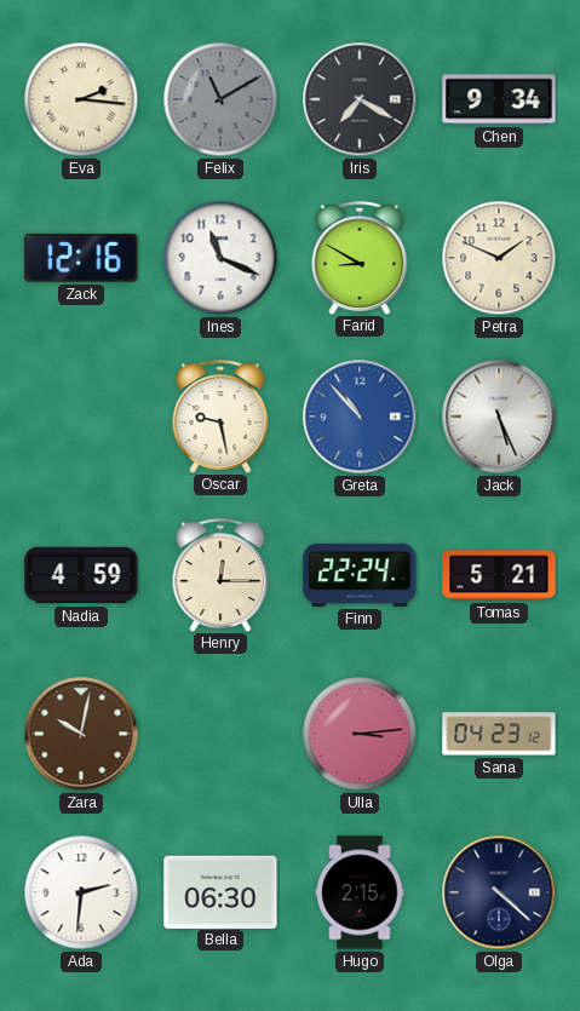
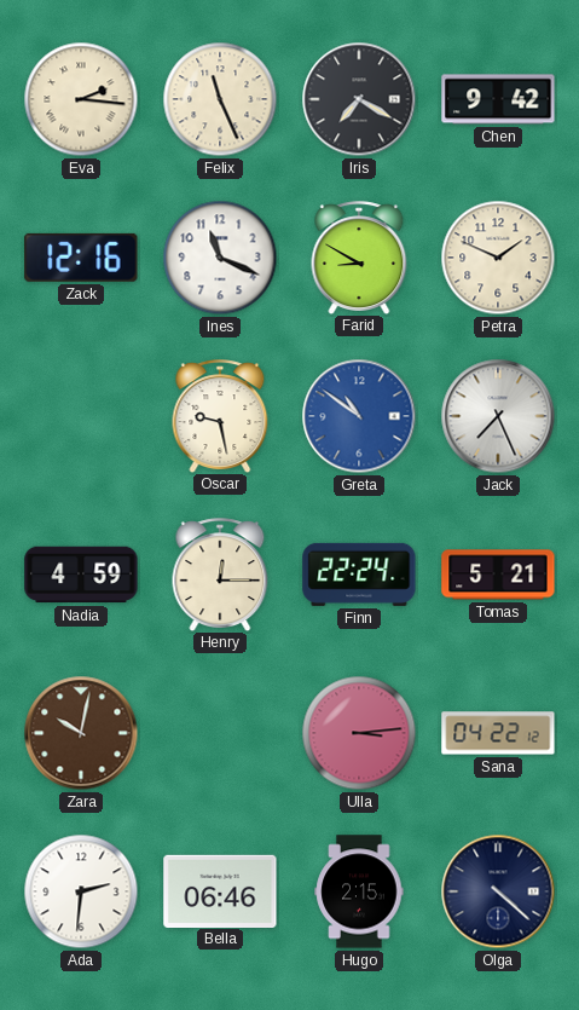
Felix: 11:10 -> 11:26
Felix dial: grey -> cream
Chen: 9:34 -> 9:42
Greta: 10:53 -> 10:51
Jack: 5:26 -> 7:26
Sana: 04:23 -> 04:22
Bella: 06:30 -> 06:46
